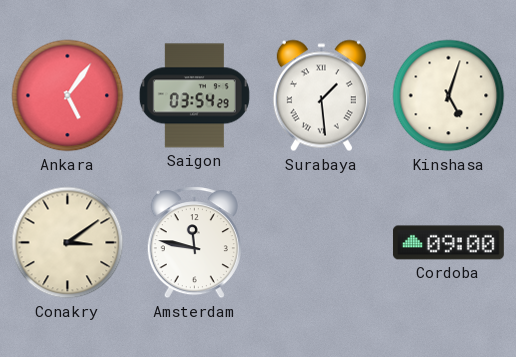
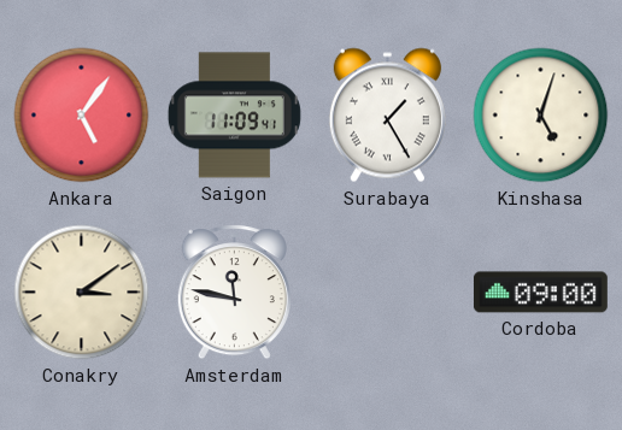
Saigon: 03:54 -> 11:09
Surabaya: 1:29 -> 1:25
